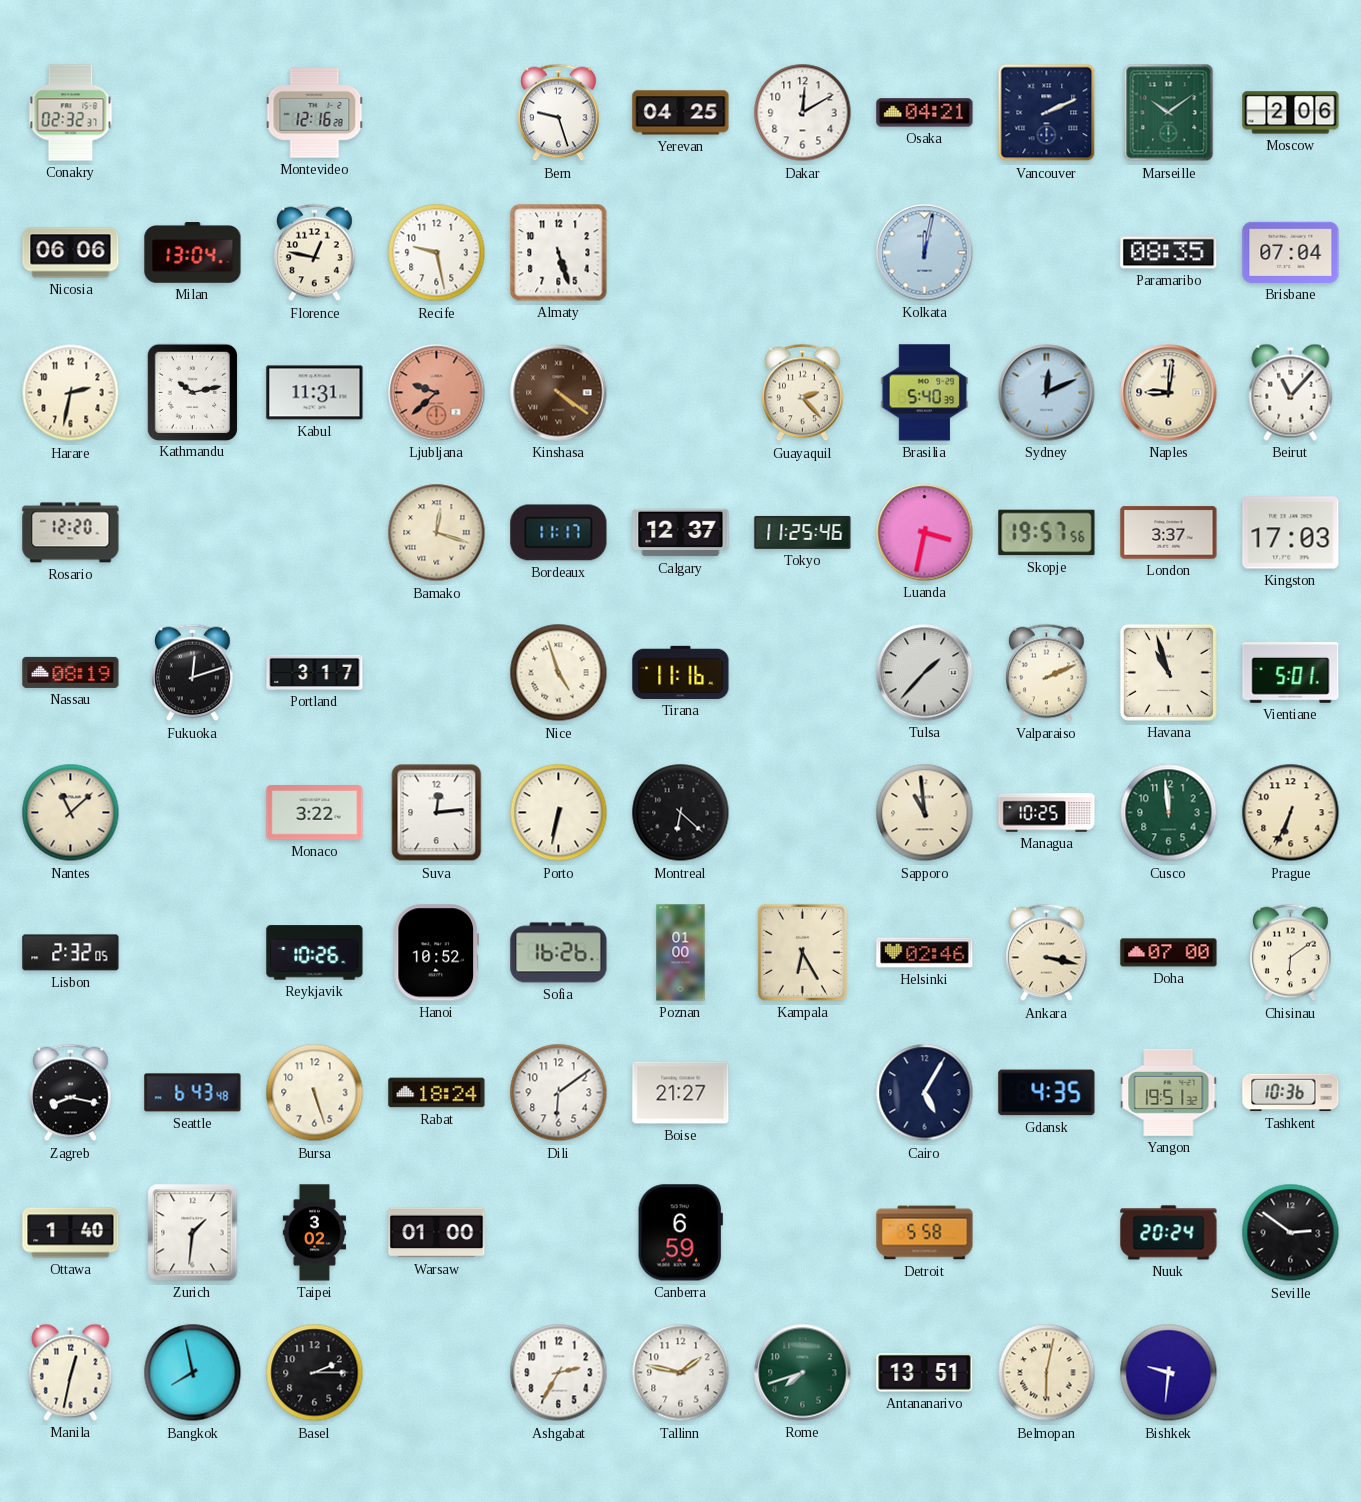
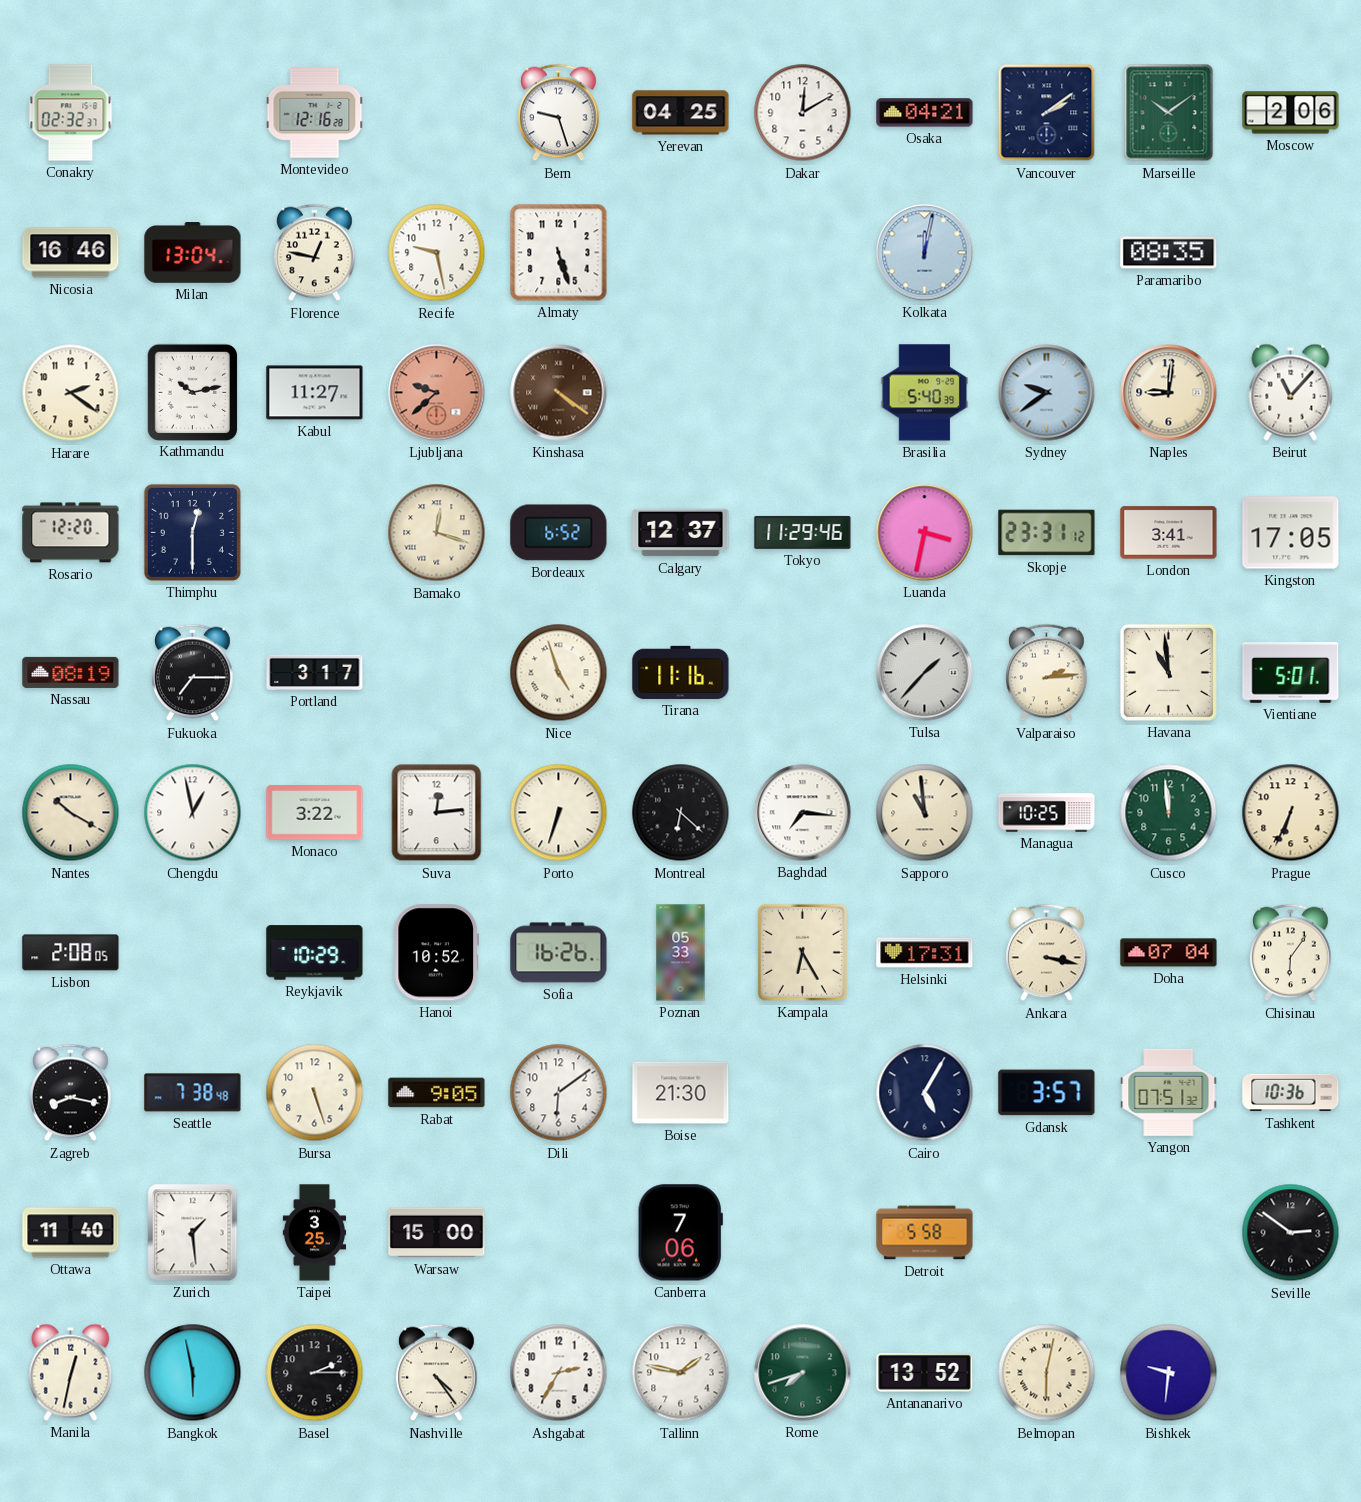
Vancouver: 2:11 -> 2:09
Nicosia: 06:06 -> 16:46
Brisbane: 07:04 -> none
Harare: 2:32 -> 2:21
Kabul: 11:31 -> 11:27
Guayaquil: 2:23 -> none
Sydney: 12:11 -> 9:39
Thimphu: none -> 12:30
Bordeaux: 11:17 -> 6:52
Tokyo: 11:25 -> 11:29
Skopje: 19:57 -> 23:31
London: 3:37 -> 3:41
Kingston: 17:03 -> 17:05
Fukuoka: 12:12 -> 7:15
Valparaiso: 2:11 -> 2:14
Havana: 10:57 -> 10:59
Nantes: 11:08 -> 10:20
Chengdu: none -> 12:58
Porto: 6:32 -> 6:33
Baghdad: none -> 7:16
Lisbon: 2:32 -> 2:08
Reykjavik: 10:26 -> 10:29
Poznan: 01:00 -> 05:33
Helsinki: 02:46 -> 17:31
Doha: 07:00 -> 07:04
Chisinau: 6:09 -> 6:06
Seattle: 6:43 -> 7:38
Rabat: 18:24 -> 9:05
Boise: 21:27 -> 21:30
Gdansk: 4:35 -> 3:57
Yangon: 19:51 -> 07:51
Ottawa: 1:40 -> 11:40
Zurich: 1:31 -> 1:29
Taipei: 3:02 -> 3:25
Warsaw: 01:00 -> 15:00
Canberra: 6:59 -> 7:06
Nuuk: 20:24 -> none
Bangkok: 7:58 -> 5:58
Nashville: none -> 4:24
Antananarivo: 13:51 -> 13:52
